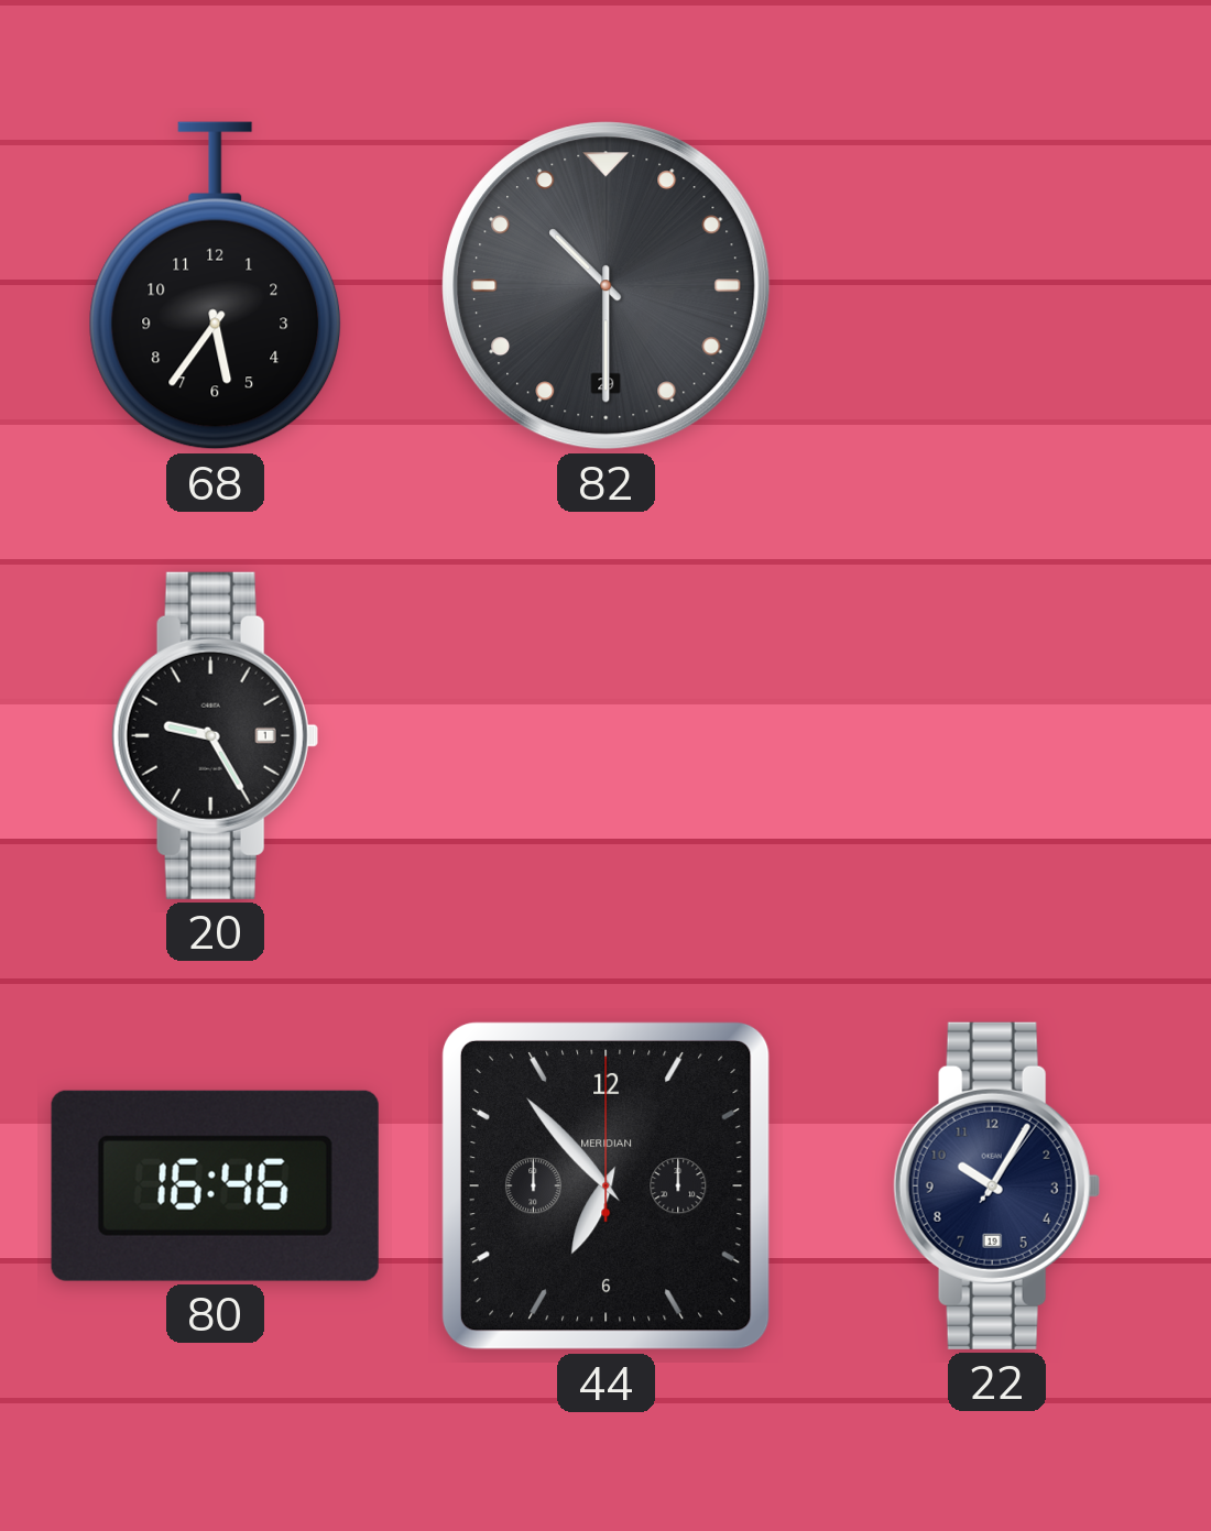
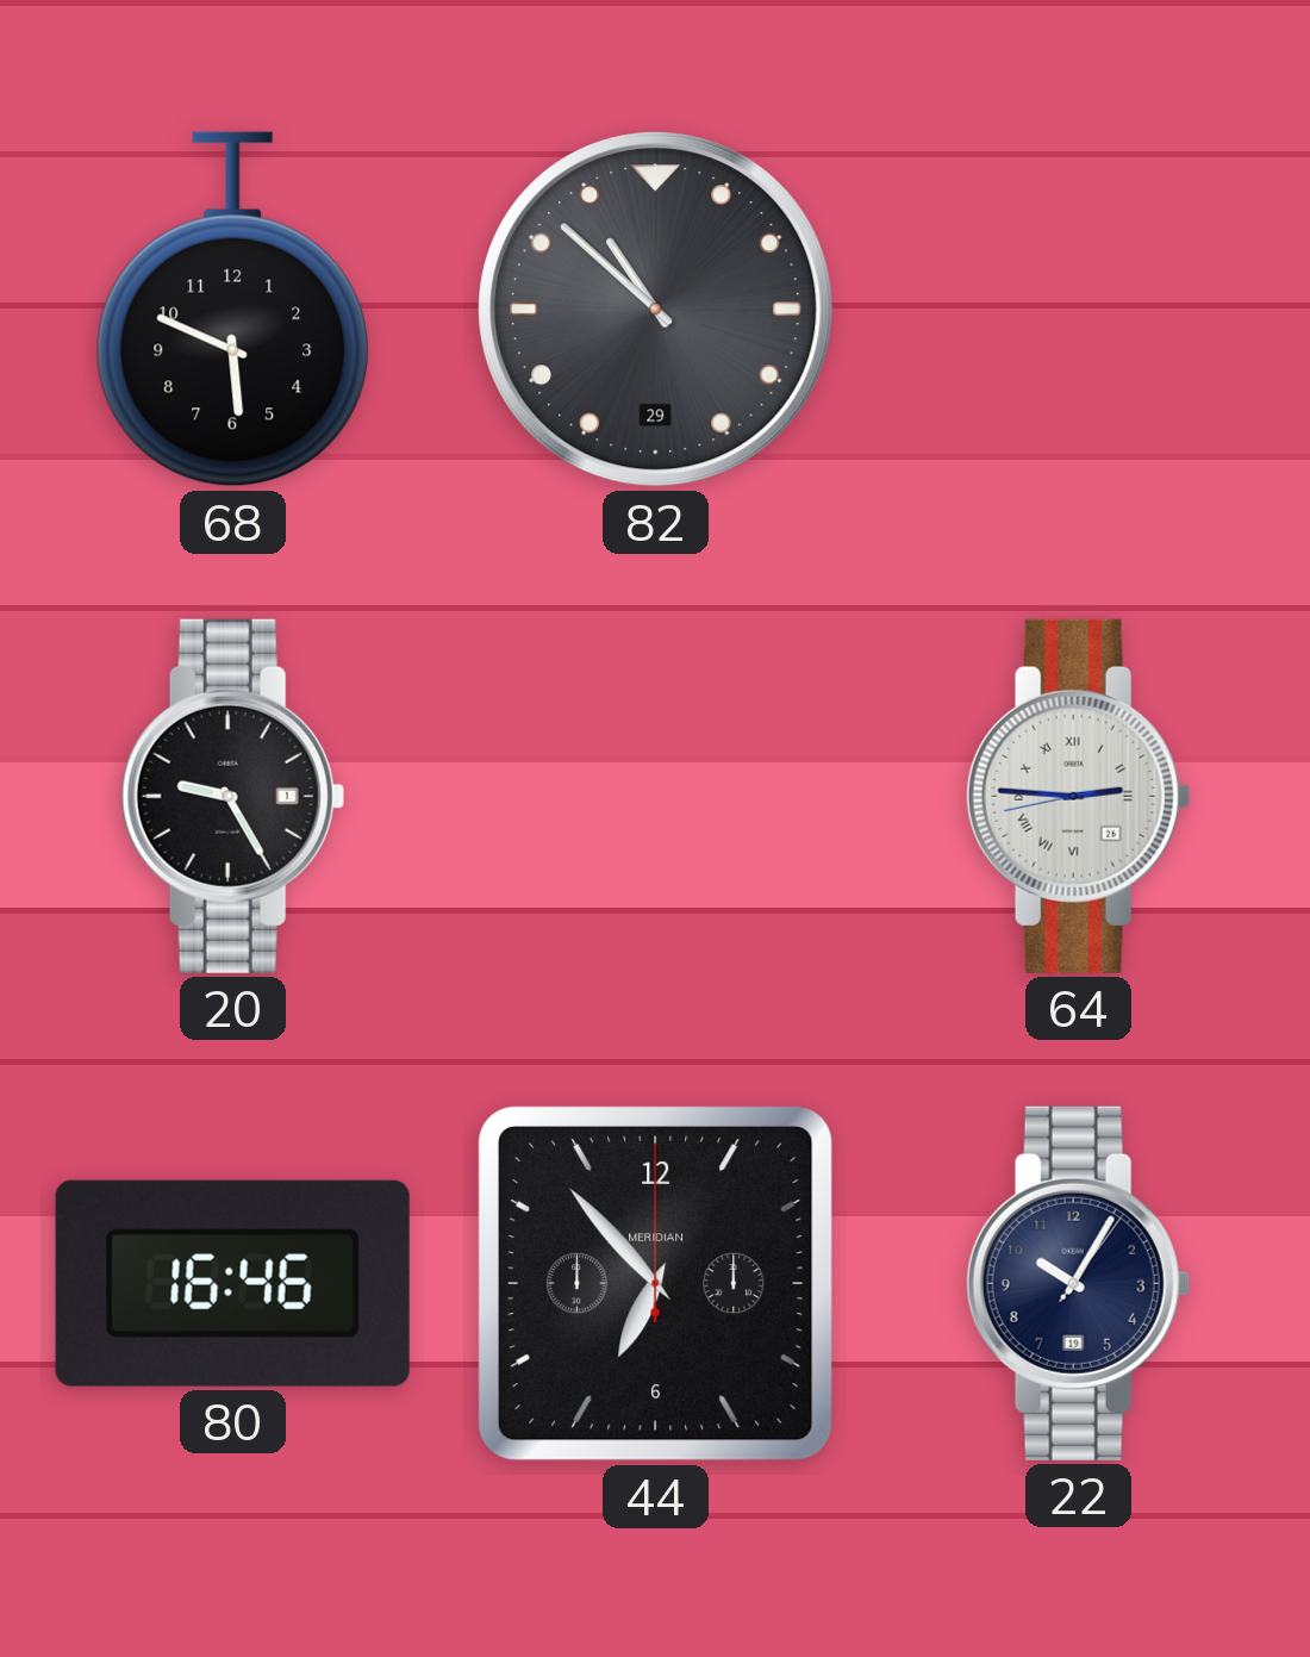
68: 5:36 -> 5:49
82: 10:30 -> 10:52
64: none -> 2:45
